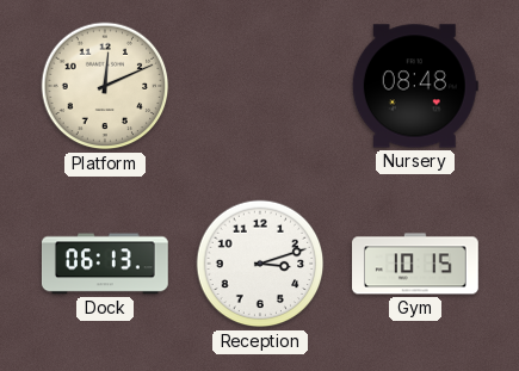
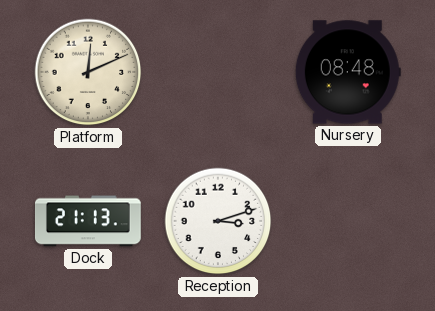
Dock: 06:13 -> 21:13
Gym: 10:15 -> none
